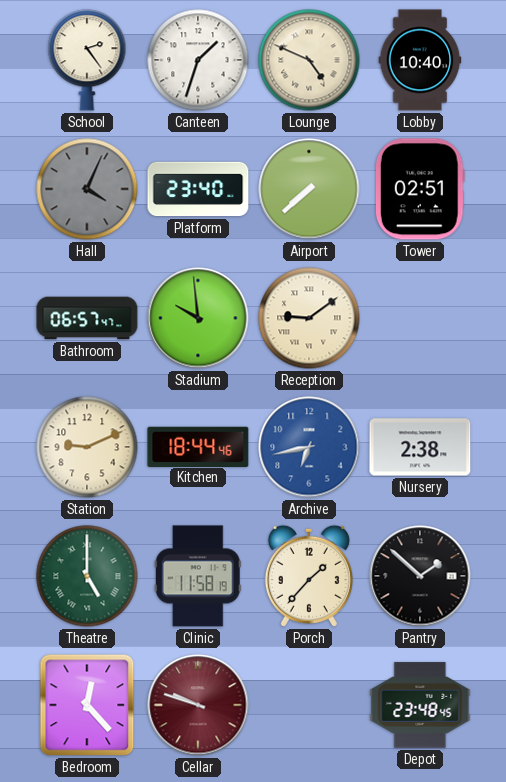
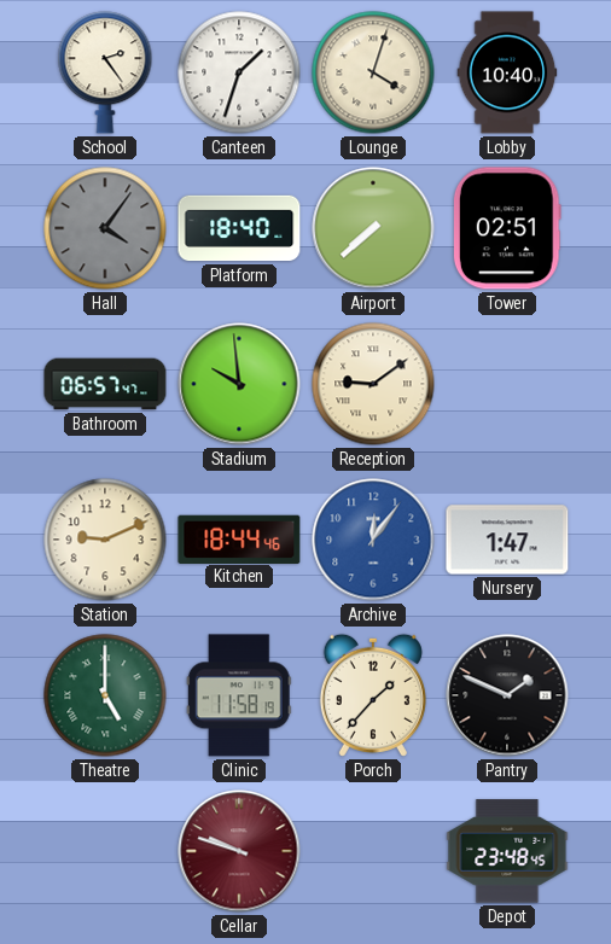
Lounge: 4:49 -> 4:03
Hall: 4:04 -> 4:06
Platform: 23:40 -> 18:40
Archive: 6:43 -> 12:06
Nursery: 2:38 -> 1:47
Pantry: 1:52 -> 1:49
Bedroom: 12:23 -> none
